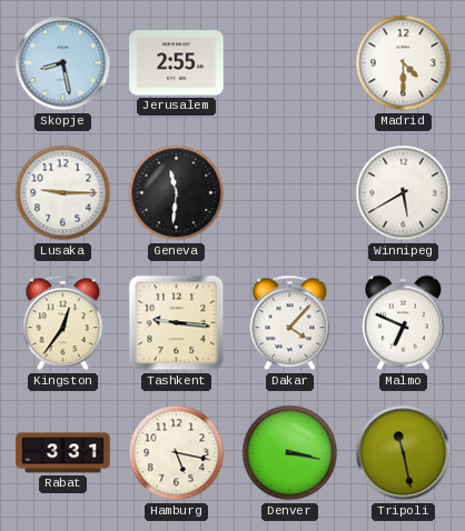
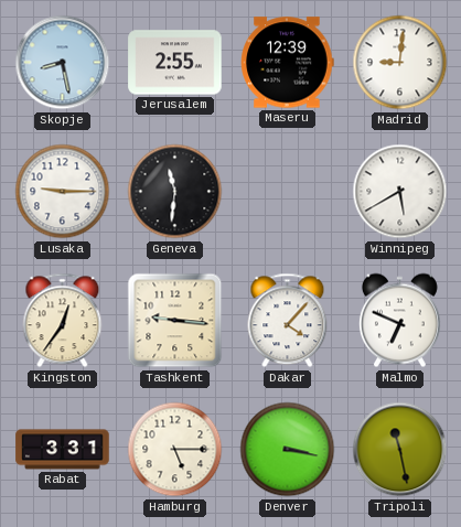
Maseru: none -> 12:39
Madrid: 4:30 -> 9:01
Hamburg: 5:17 -> 5:15
